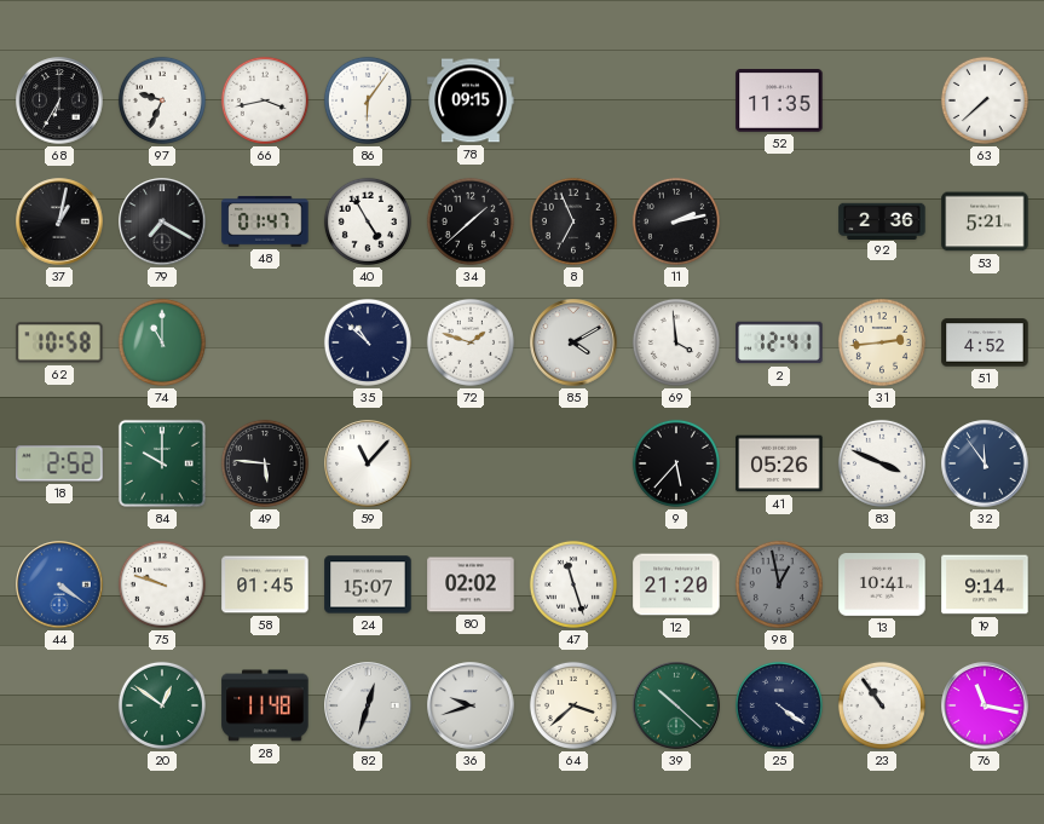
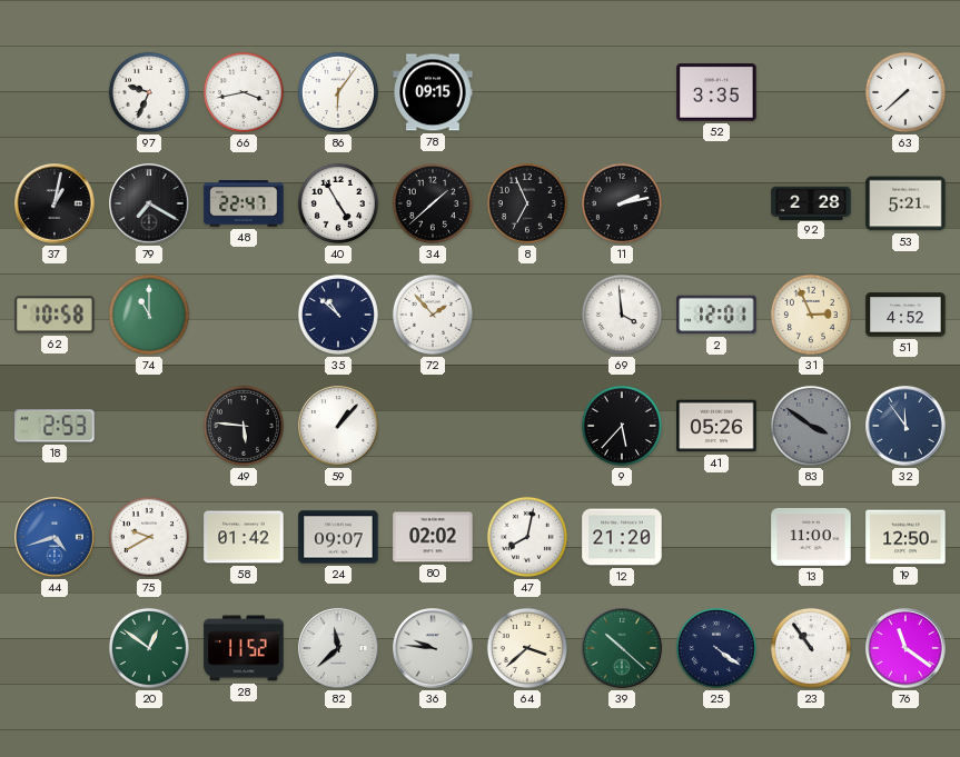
68: 6:35 -> none
52: 11:35 -> 3:35
48: 01:47 -> 22:47
92: 2:36 -> 2:28
72: 1:48 -> 1:53
85: 4:10 -> none
2: 12:41 -> 12:01
31: 2:44 -> 2:56
18: 2:52 -> 2:53
84: 10:00 -> none
59: 11:07 -> 1:07
83: 3:49 -> 3:51
83 dial: white -> grey
44: 4:21 -> 4:42
75: 9:48 -> 9:40
58: 01:45 -> 01:42
24: 15:07 -> 09:07
47: 11:27 -> 8:02
98: 12:58 -> none
13: 10:41 -> 11:00
19: 9:14 -> 12:50
28: 11:48 -> 11:52
82: 12:33 -> 11:38
36: 9:42 -> 9:46
76: 11:17 -> 11:21
